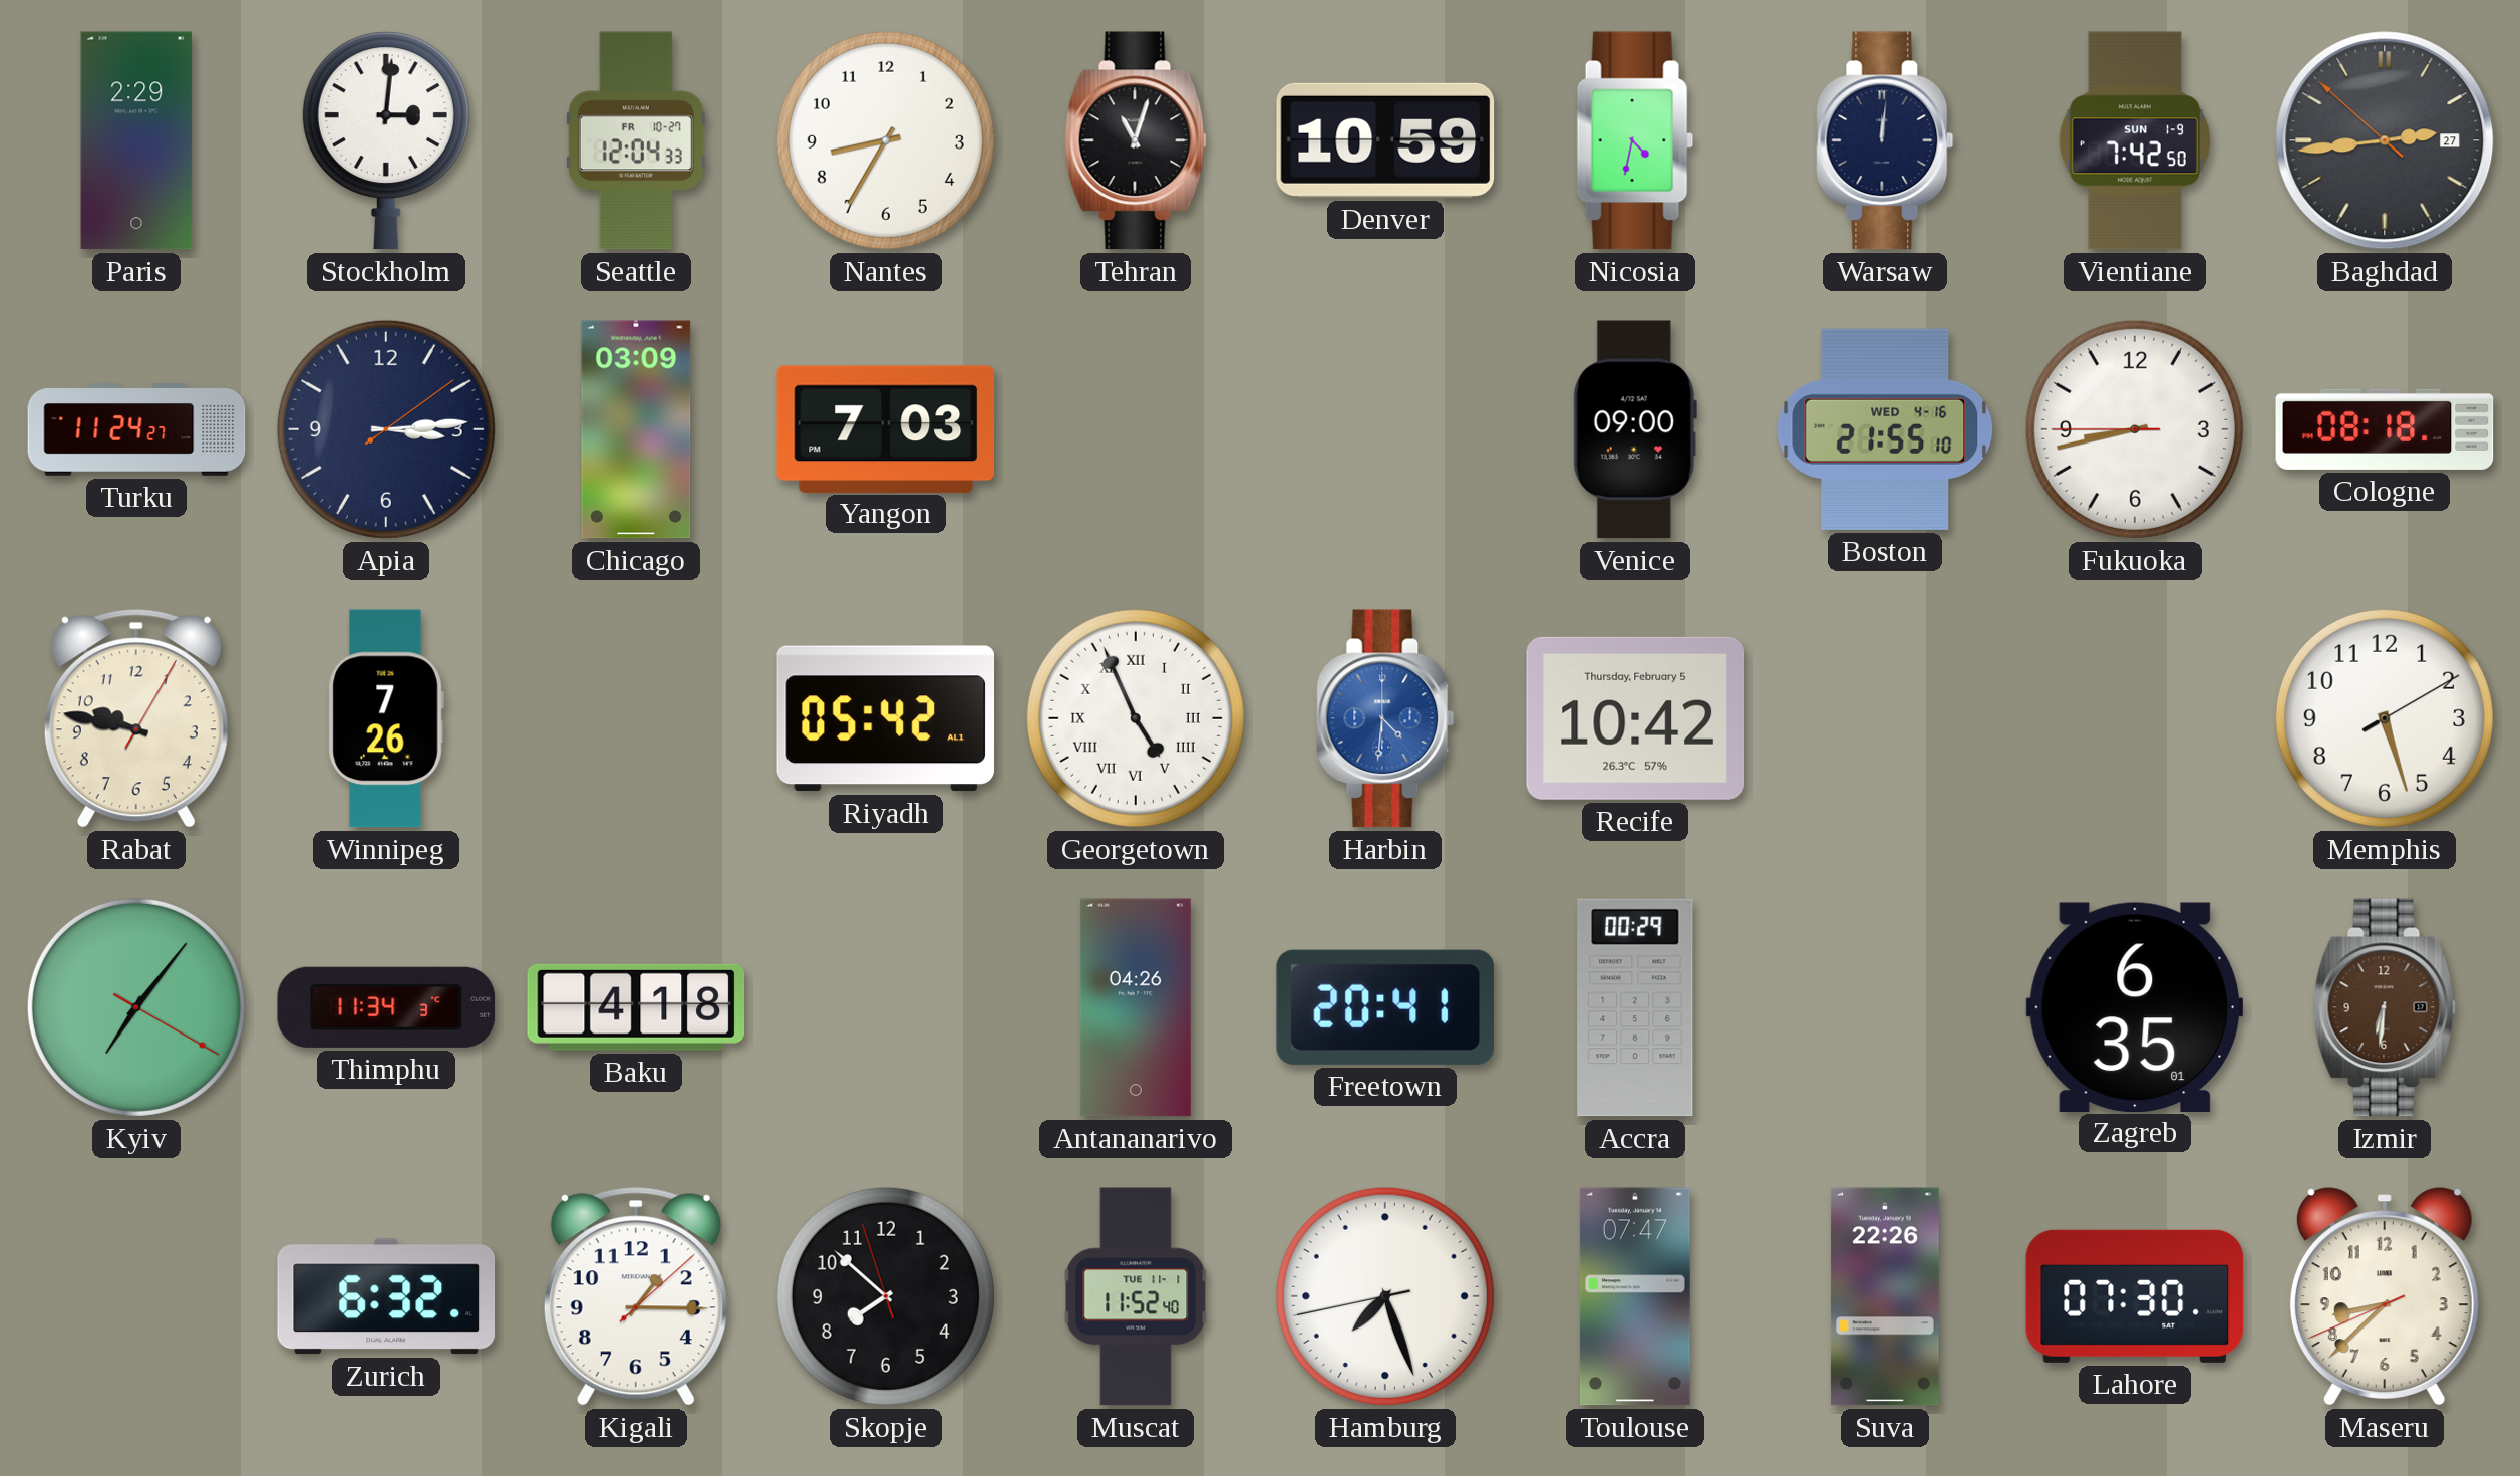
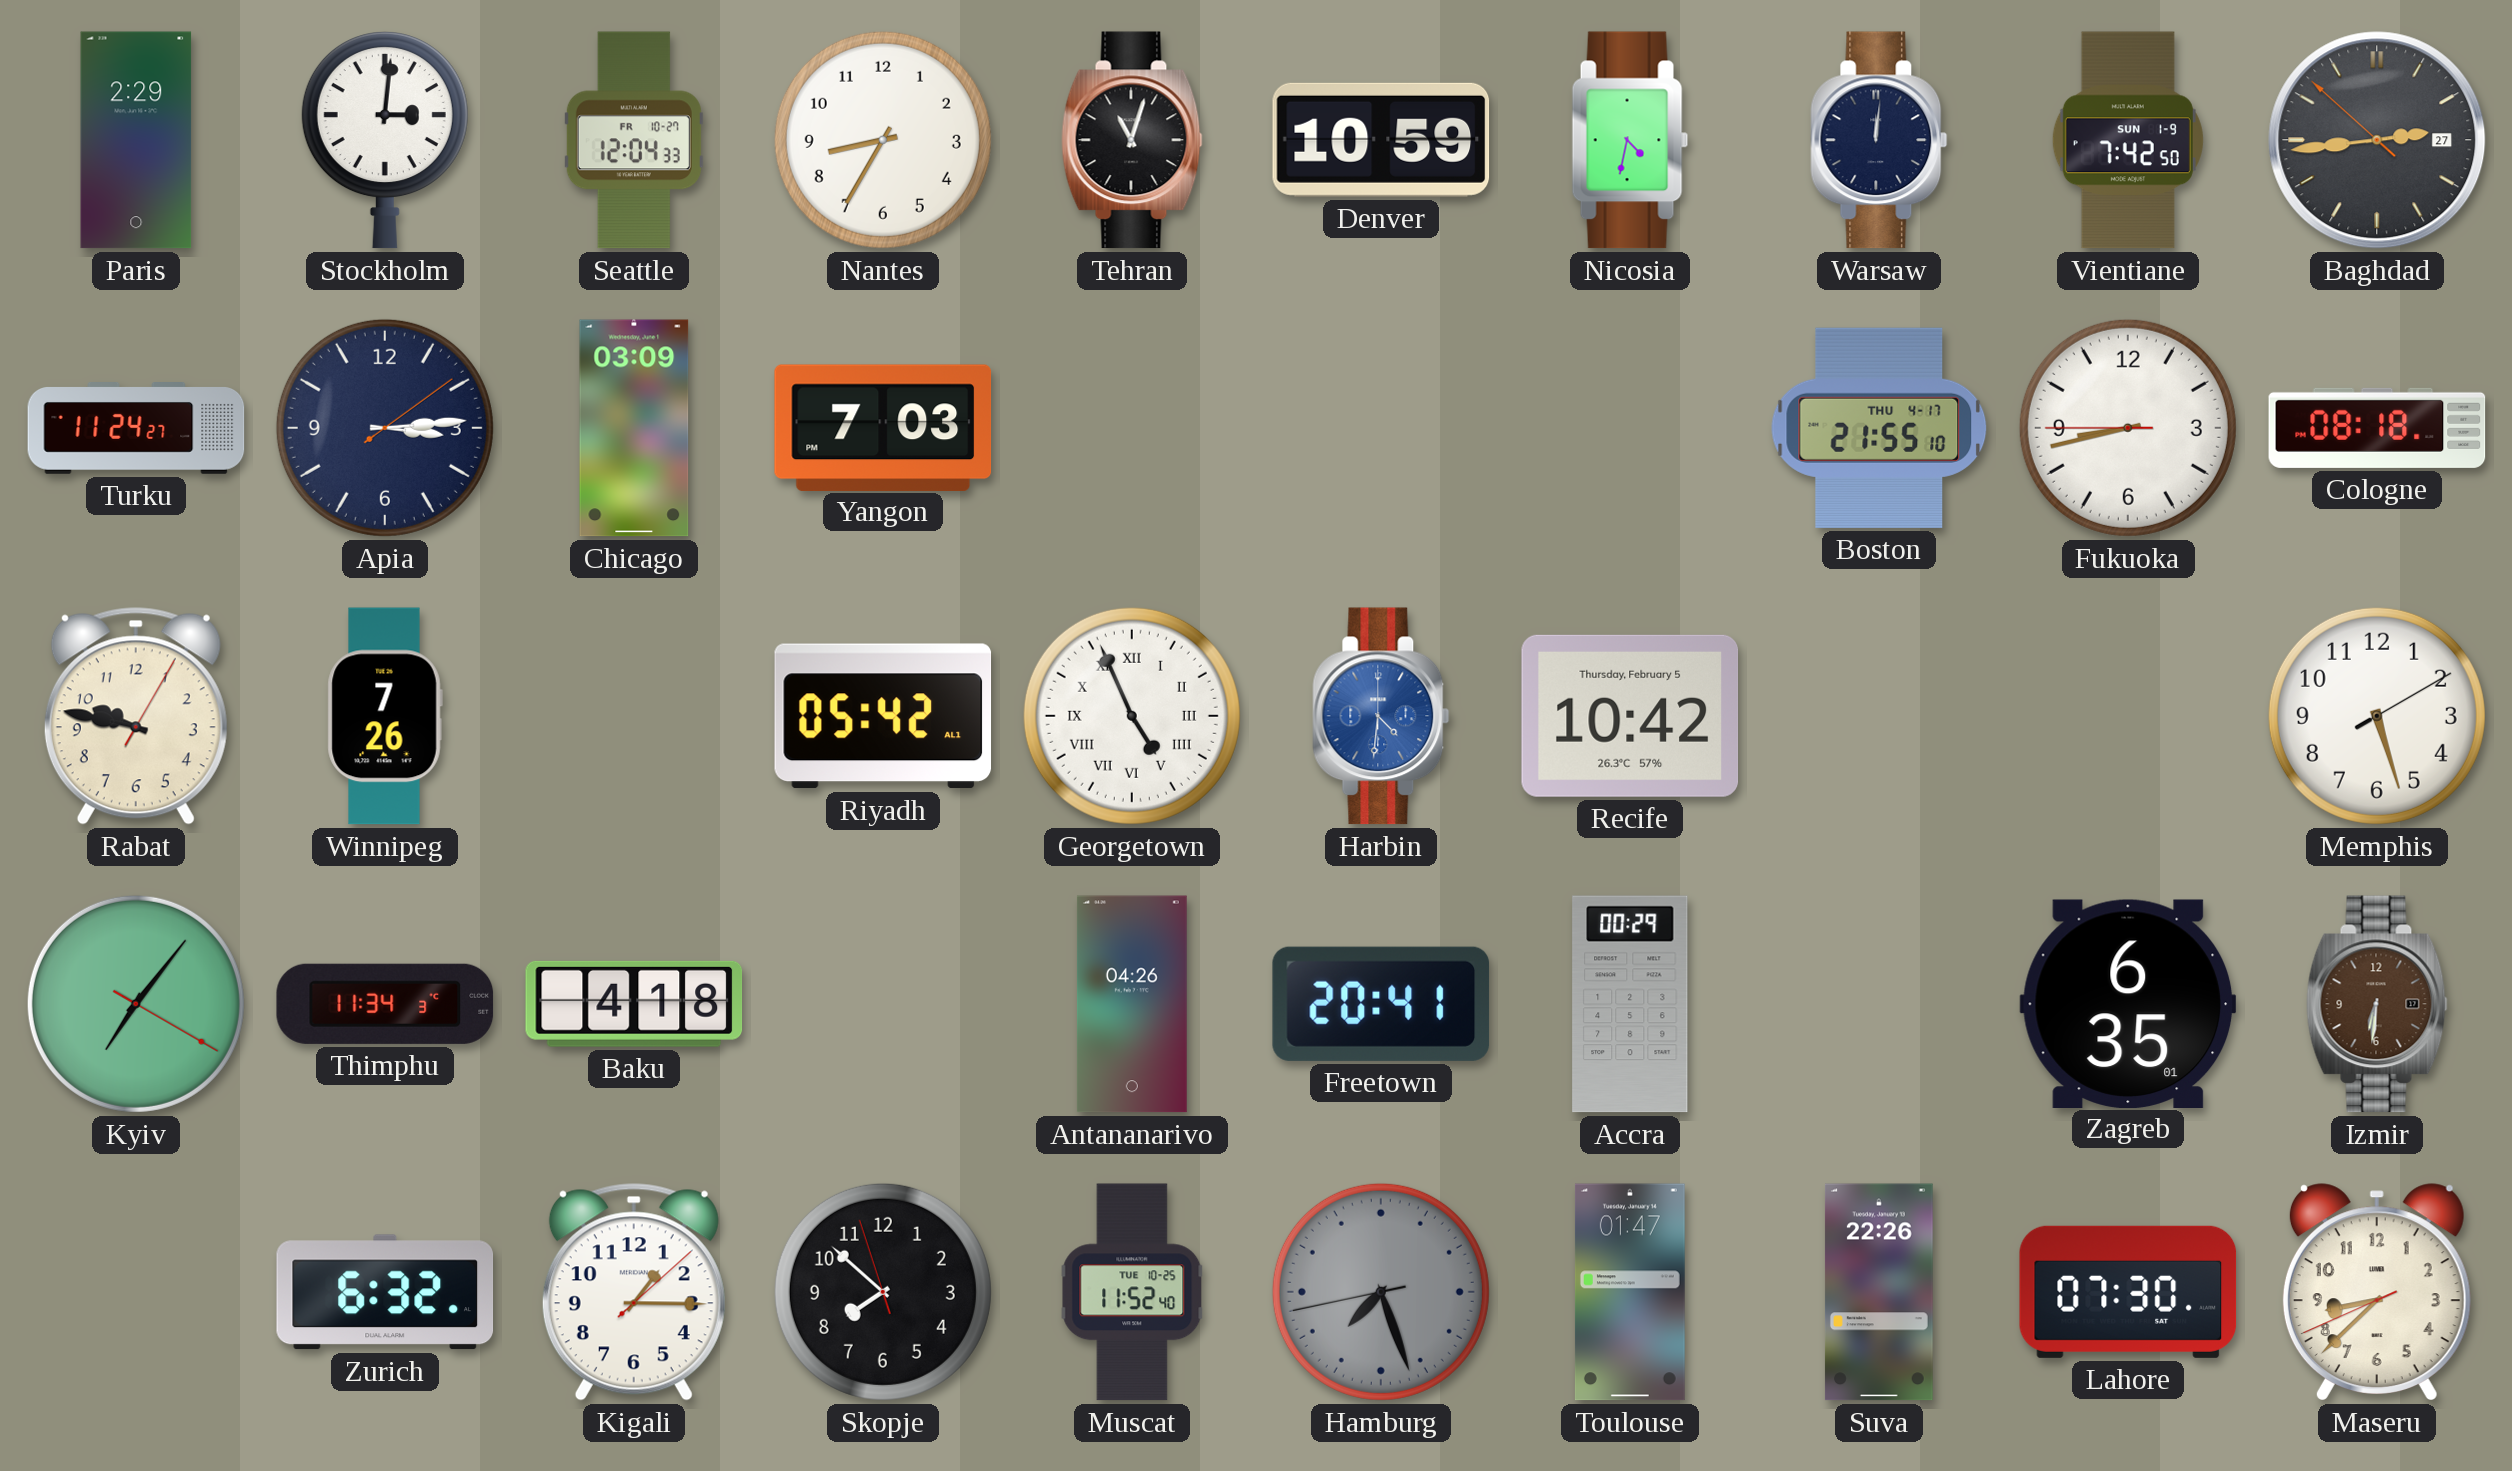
Venice: 09:00 -> none
Boston date: WED 4-16 -> THU 4-17
Muscat date: TUE 11-1 -> TUE 10-25
Hamburg dial: white -> grey
Toulouse: 07:47 -> 01:47
